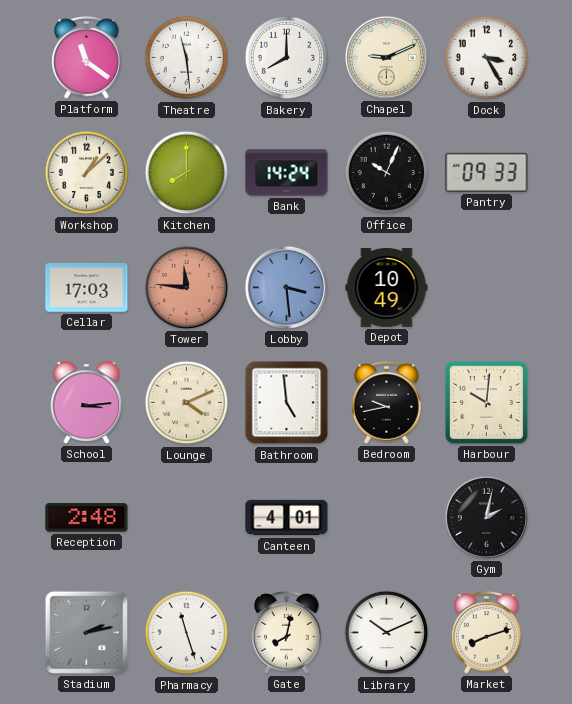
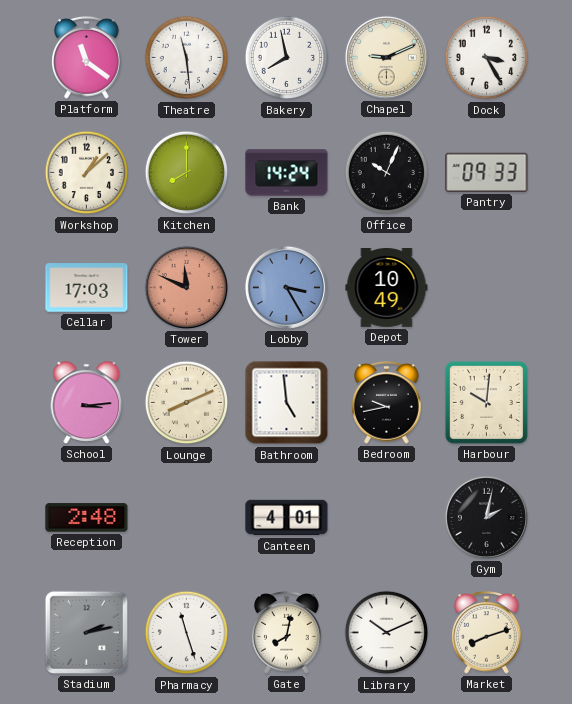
Bakery: 8:00 -> 7:58
Tower: 11:46 -> 11:49
Lobby: 3:29 -> 3:25
Lounge: 4:11 -> 8:11
